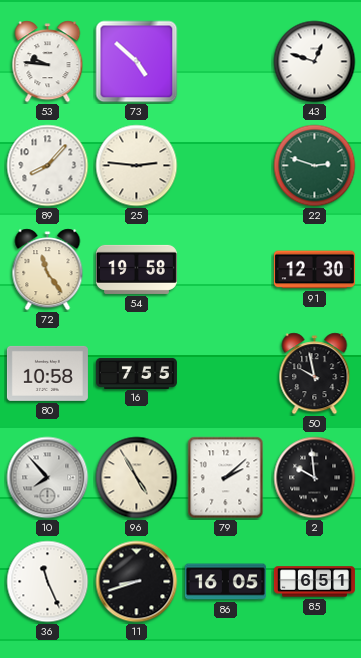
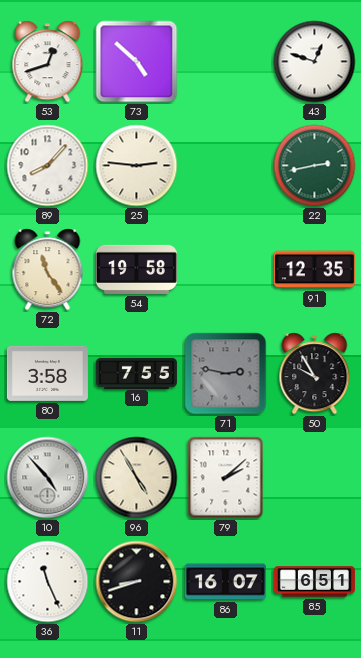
53: 9:46 -> 12:42
22: 2:48 -> 2:43
91: 12:30 -> 12:35
80: 10:58 -> 3:58
71: none -> 2:47
50: 9:58 -> 9:55
10: 7:53 -> 4:53
2: 9:59 -> none
86: 16:05 -> 16:07
